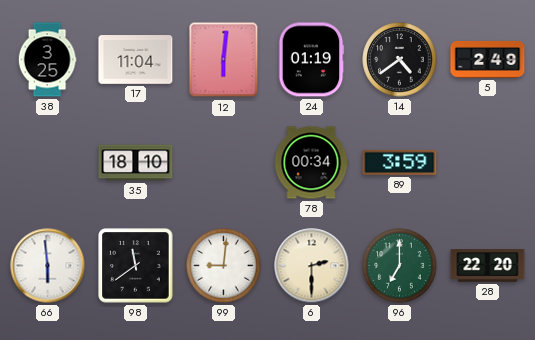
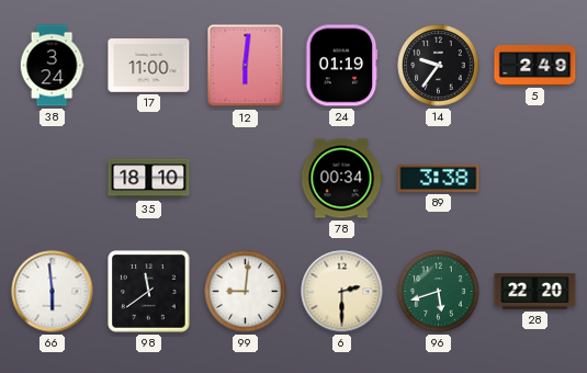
38: 3:25 -> 3:24
17: 11:04 -> 11:00
14: 4:39 -> 9:36
89: 3:59 -> 3:38
96: 7:00 -> 5:42
